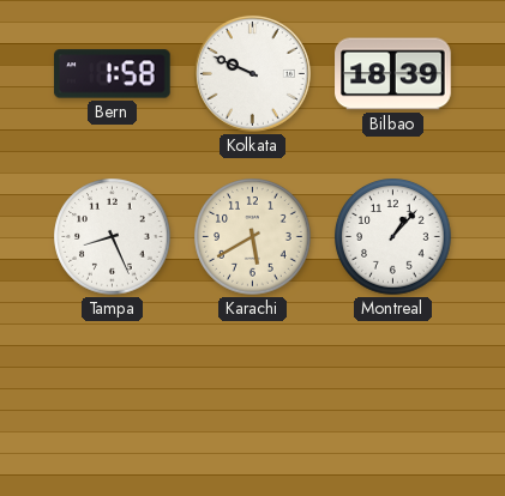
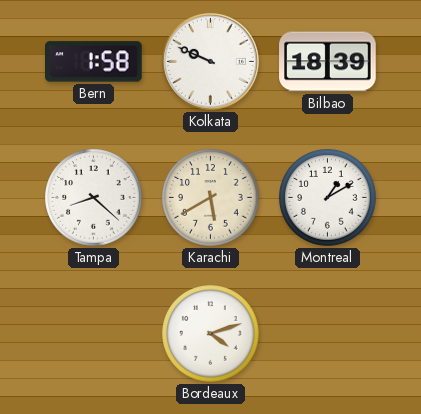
Tampa: 8:26 -> 8:22
Montreal: 1:07 -> 1:10
Bordeaux: none -> 4:12
